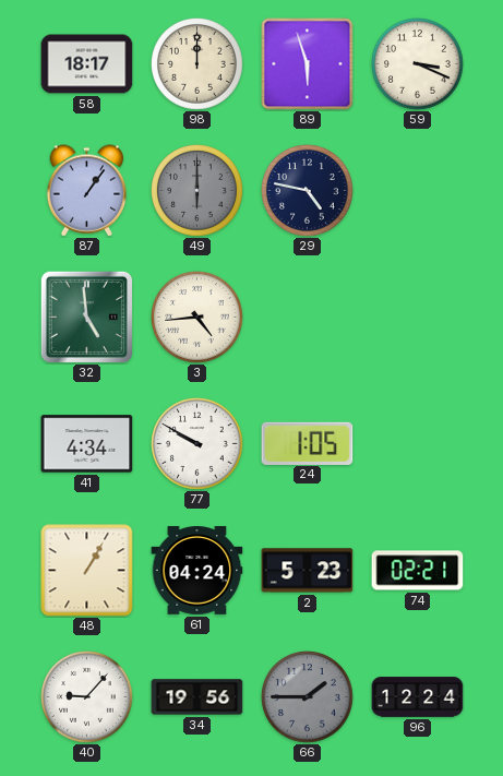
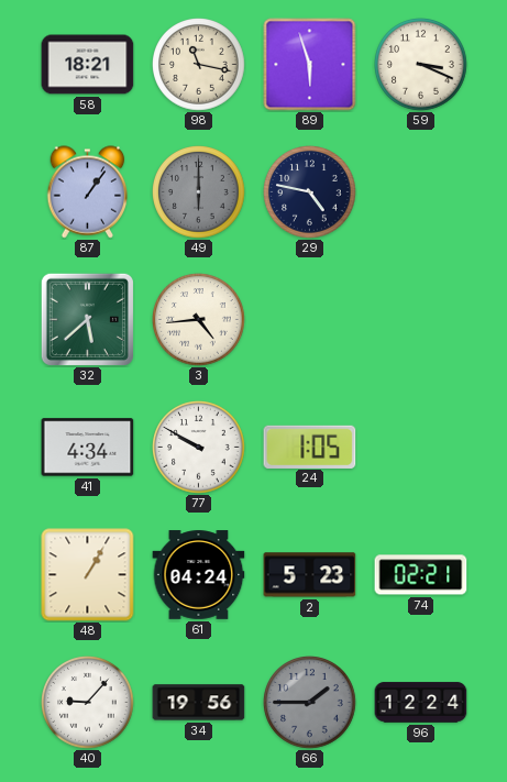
58: 18:17 -> 18:21
98: 12:00 -> 11:17
32: 4:59 -> 5:38
